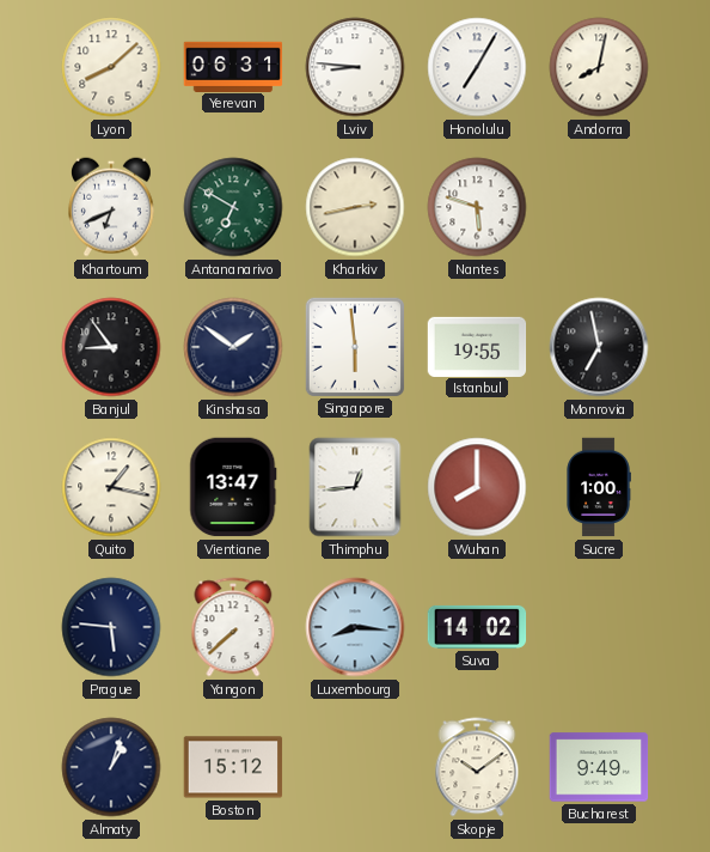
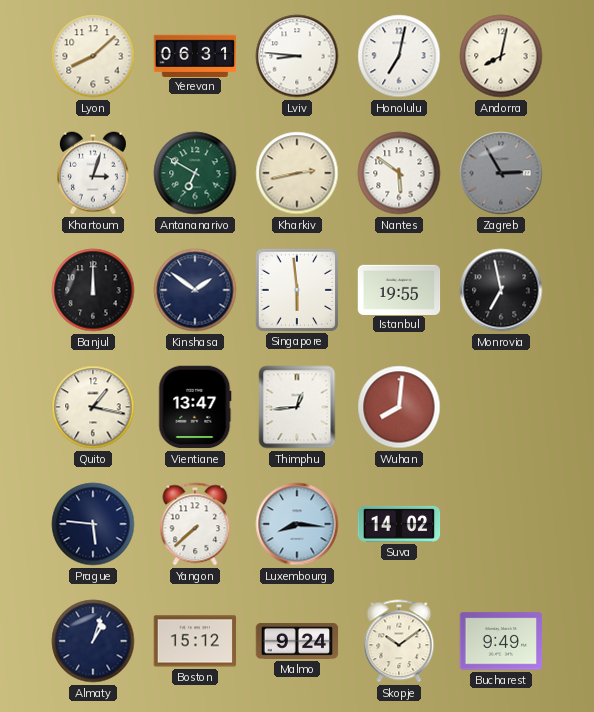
Honolulu: 7:05 -> 7:02
Khartoum: 6:41 -> 3:03
Nantes: 5:48 -> 5:51
Zagreb: none -> 2:55
Banjul: 8:54 -> 12:00
Wuhan: 8:00 -> 8:01
Sucre: 1:00 -> none
Malmo: none -> 9:24
